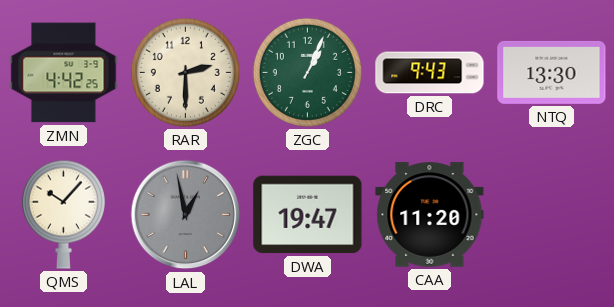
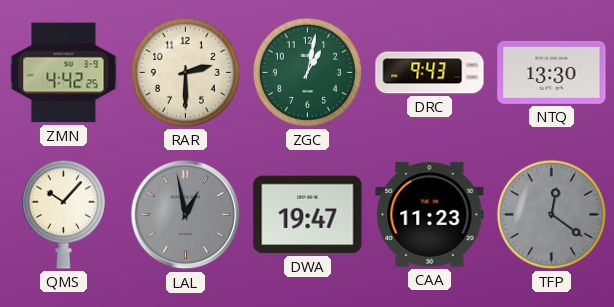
ZGC: 1:04 -> 1:02
CAA: 11:20 -> 11:23
TFP: none -> 12:21
